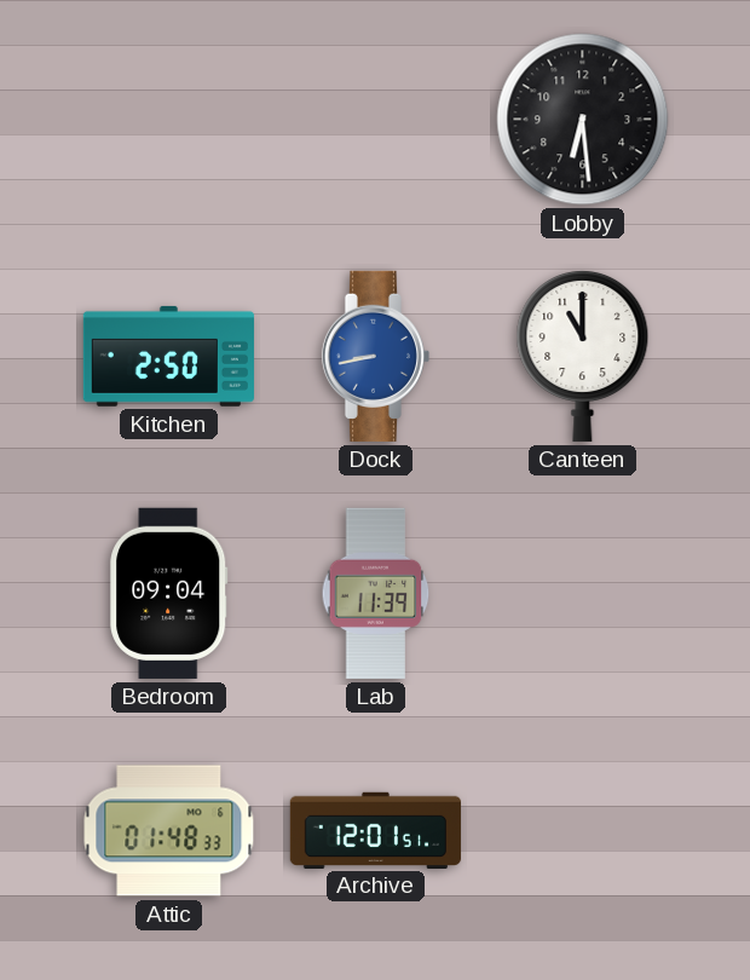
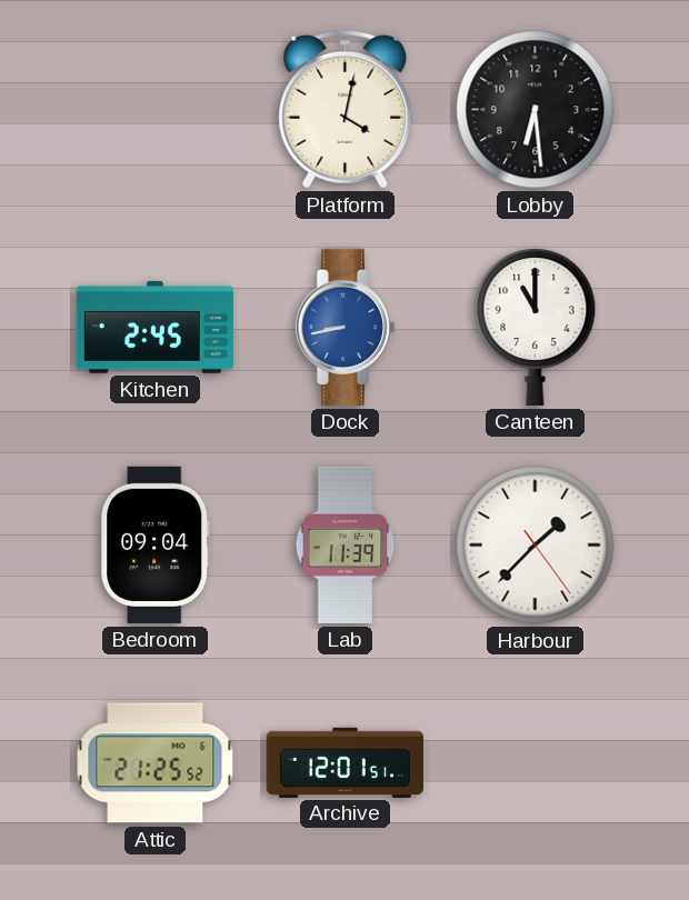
Platform: none -> 4:02
Kitchen: 2:50 -> 2:45
Harbour: none -> 1:37
Attic: 01:48 -> 21:25
